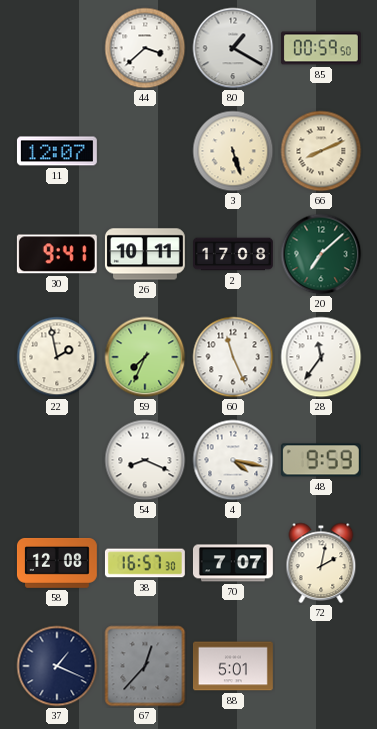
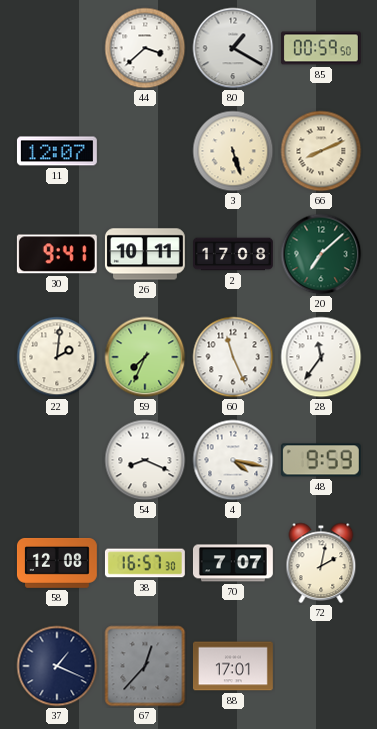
22: 1:58 -> 2:01
88: 5:01 -> 17:01
